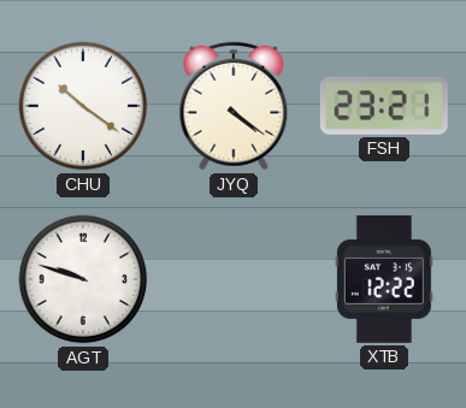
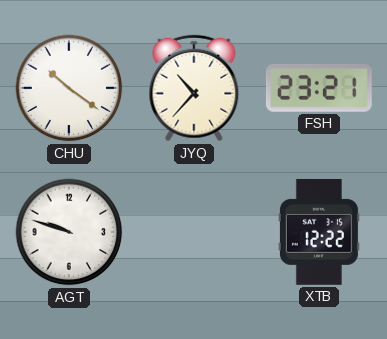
JYQ: 4:21 -> 10:37
